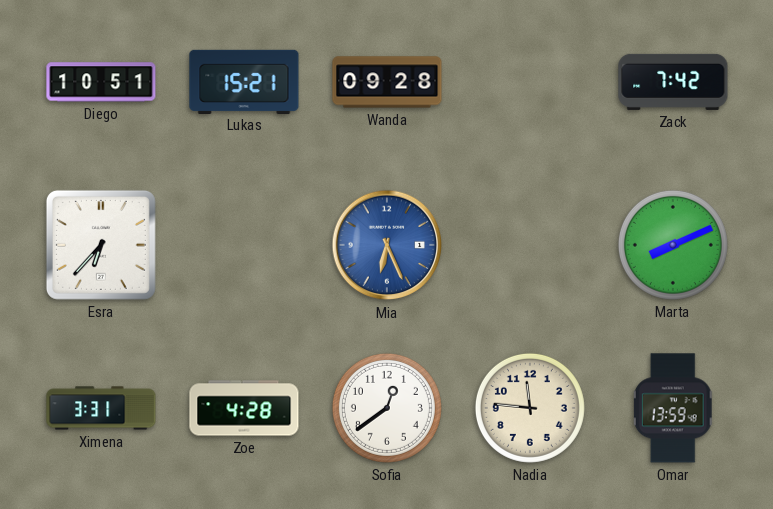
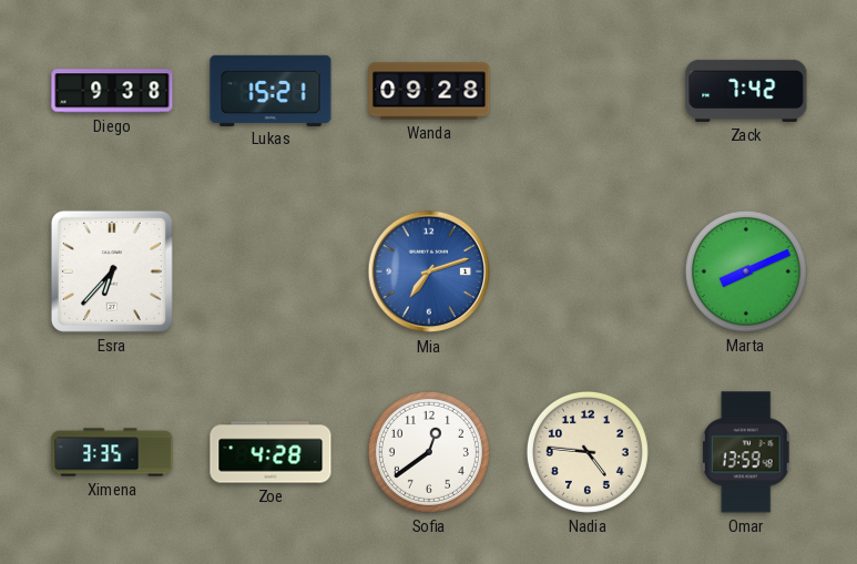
Diego: 10:51 -> 9:38
Mia: 6:26 -> 7:12
Ximena: 3:31 -> 3:35
Nadia: 11:46 -> 4:46
